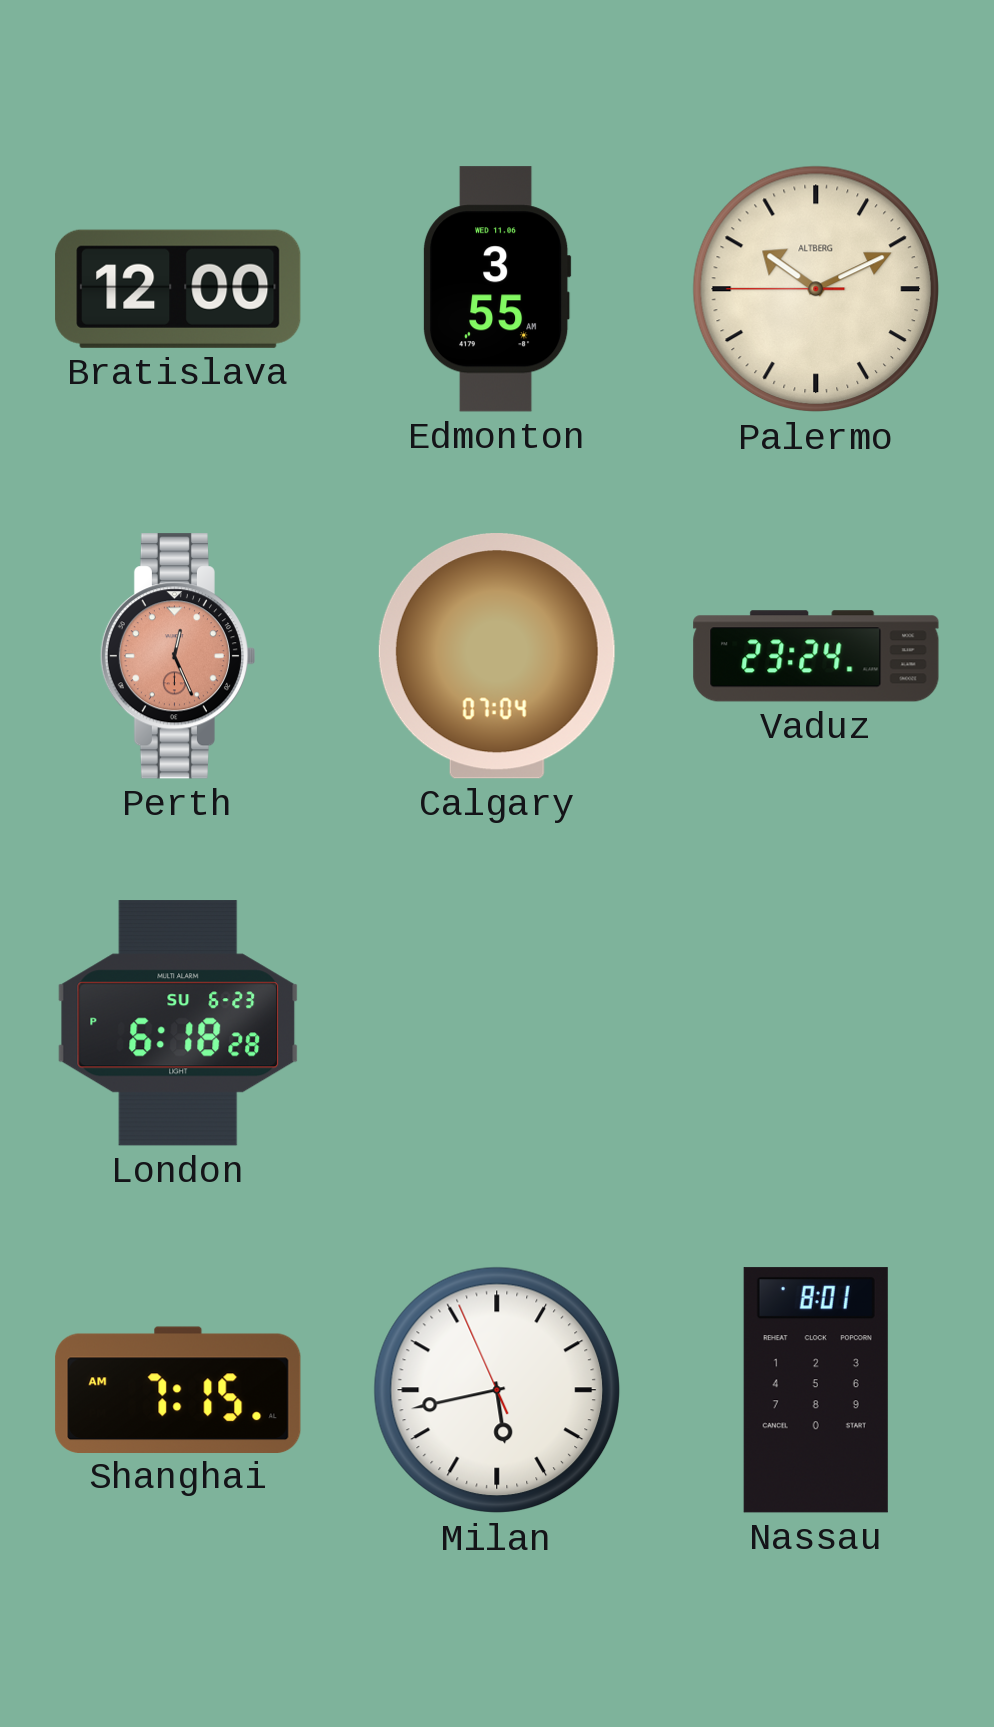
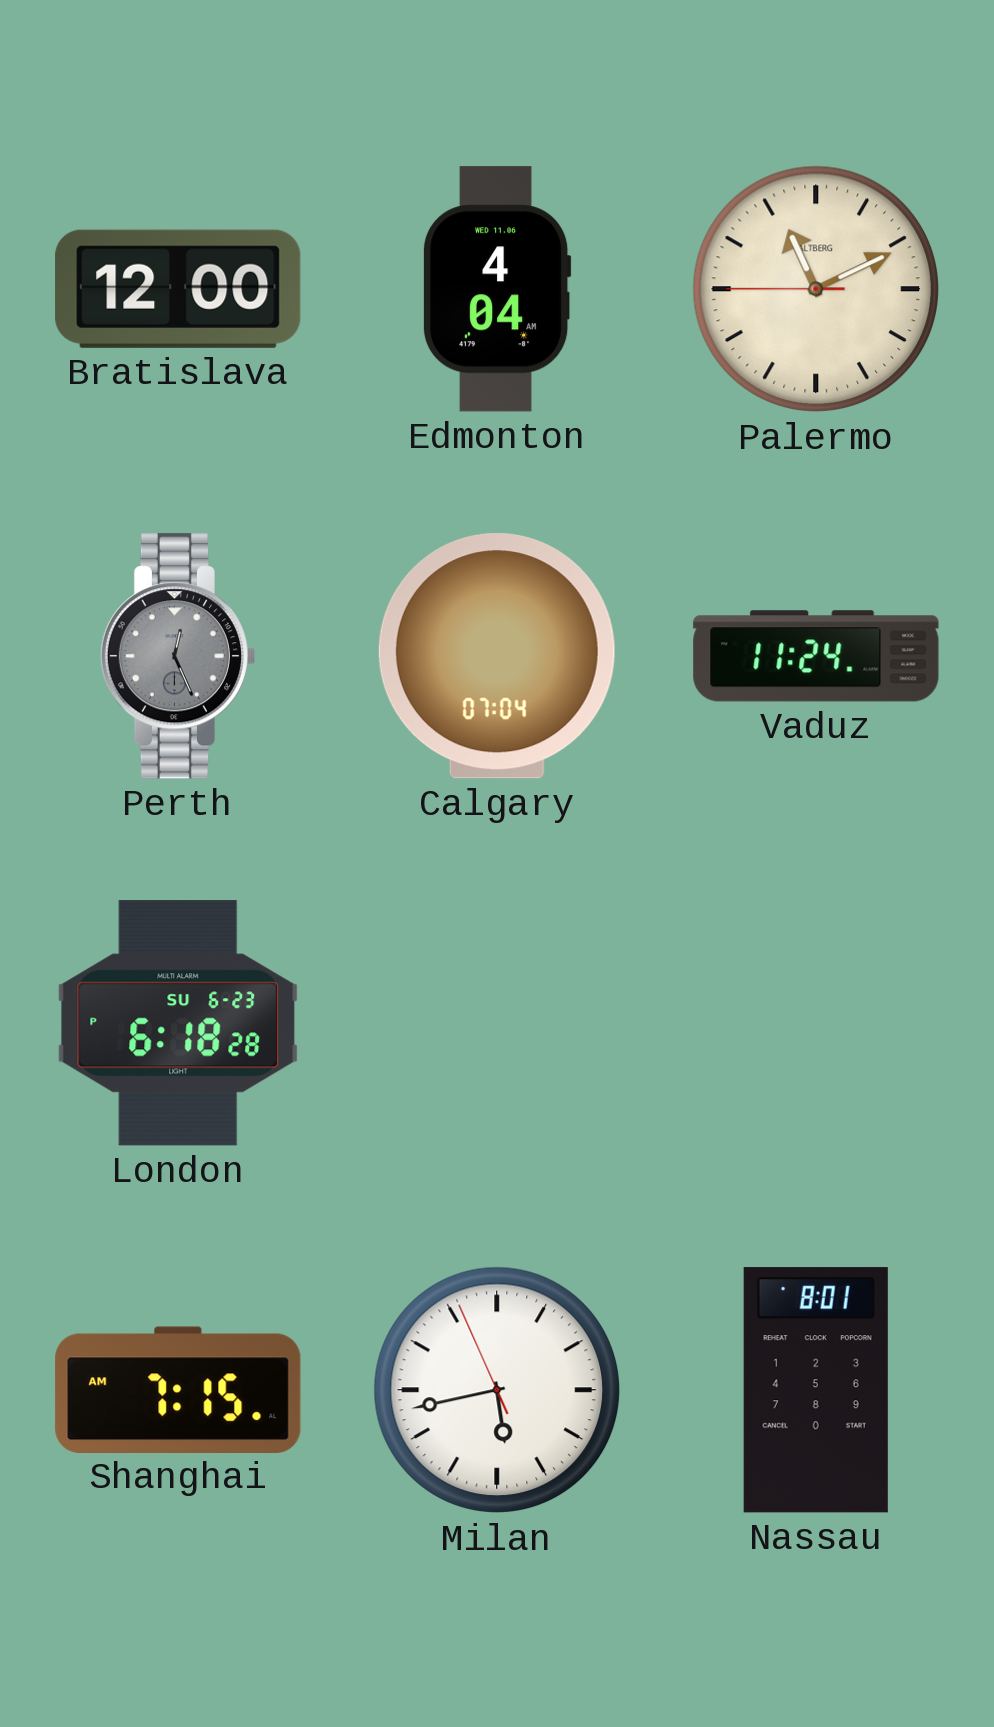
Edmonton: 3:55 -> 4:04
Palermo: 10:10 -> 11:10
Perth dial: salmon -> grey
Vaduz: 23:24 -> 11:24
